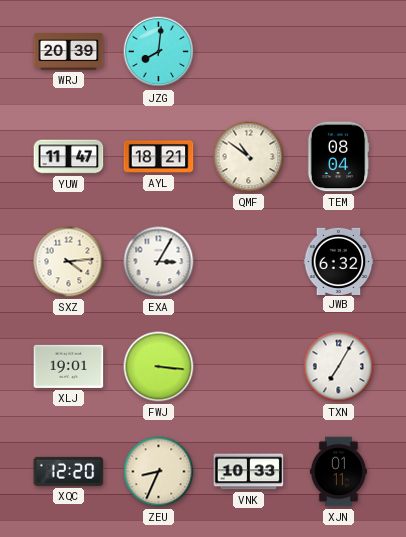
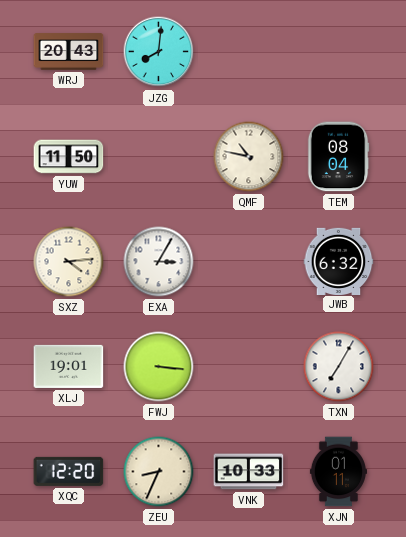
WRJ: 20:39 -> 20:43
YUW: 11:47 -> 11:50
AYL: 18:21 -> none
QMF: 10:51 -> 10:47
